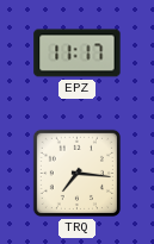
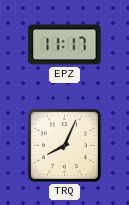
TRQ: 7:16 -> 8:04
